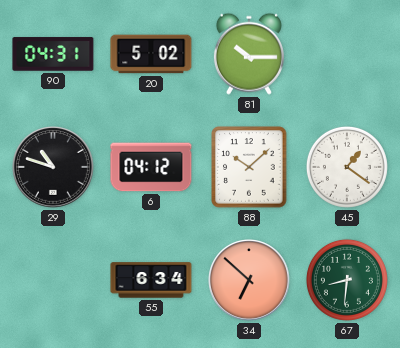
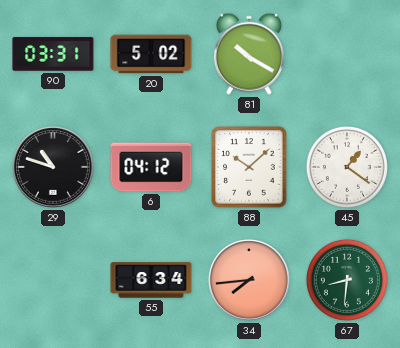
90: 04:31 -> 03:31
81: 10:15 -> 10:20
34: 6:52 -> 7:44
